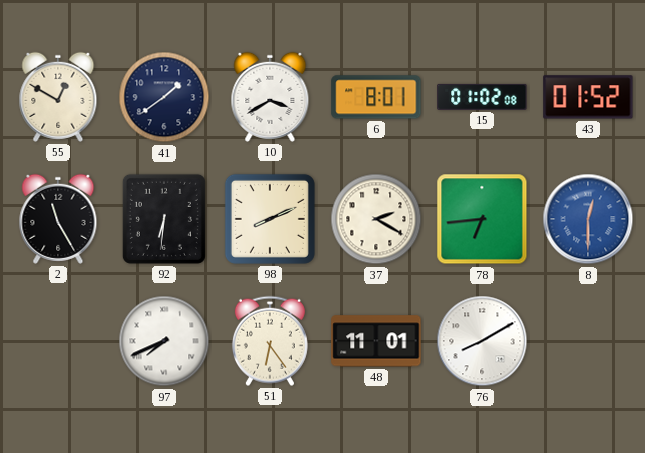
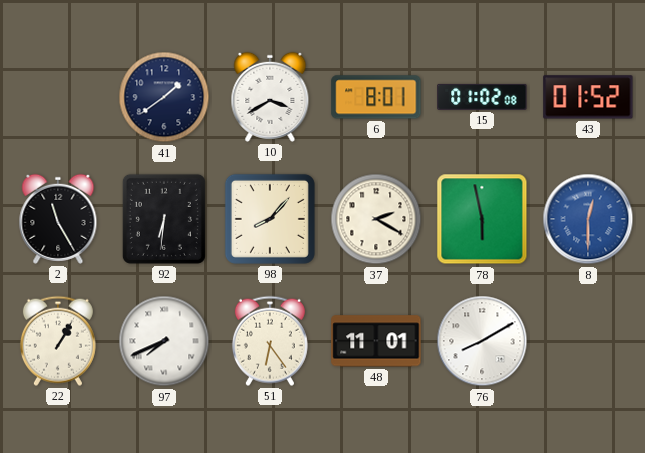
55: 12:50 -> none
98: 8:11 -> 8:07
78: 6:44 -> 5:58
22: none -> 1:05
